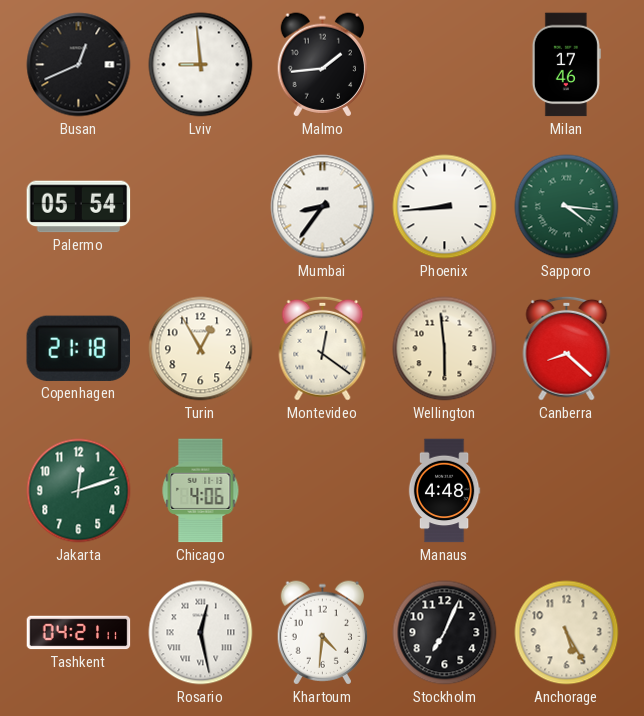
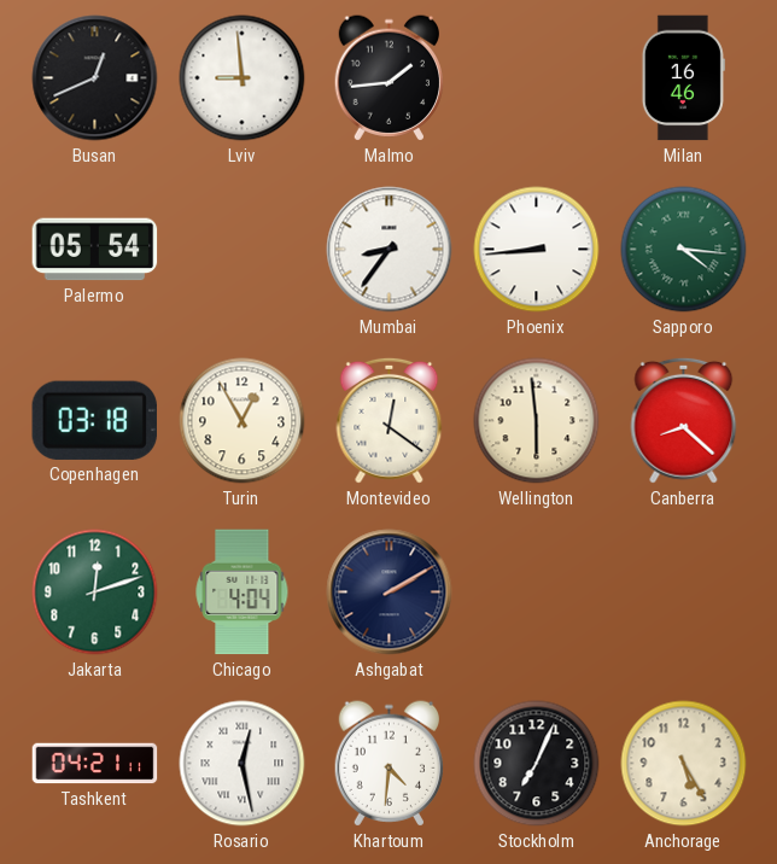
Milan: 17:46 -> 16:46
Copenhagen: 21:18 -> 03:18
Chicago: 4:06 -> 4:04
Ashgabat: none -> 2:10
Manaus: 4:48 -> none
